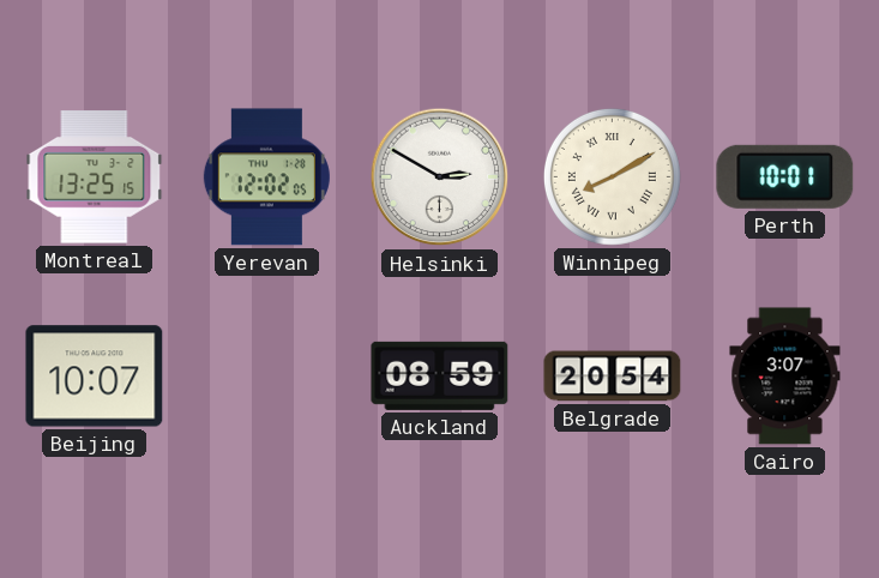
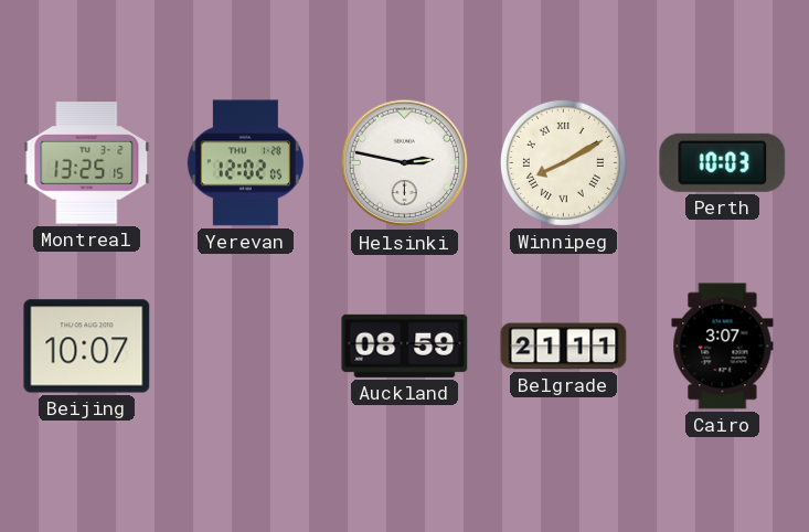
Helsinki: 2:50 -> 2:47
Perth: 10:01 -> 10:03
Belgrade: 20:54 -> 21:11
